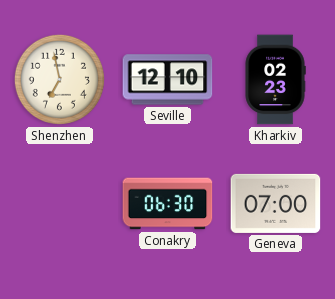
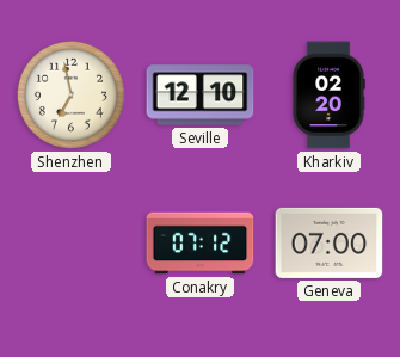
Kharkiv: 02:23 -> 02:20
Conakry: 06:30 -> 07:12
